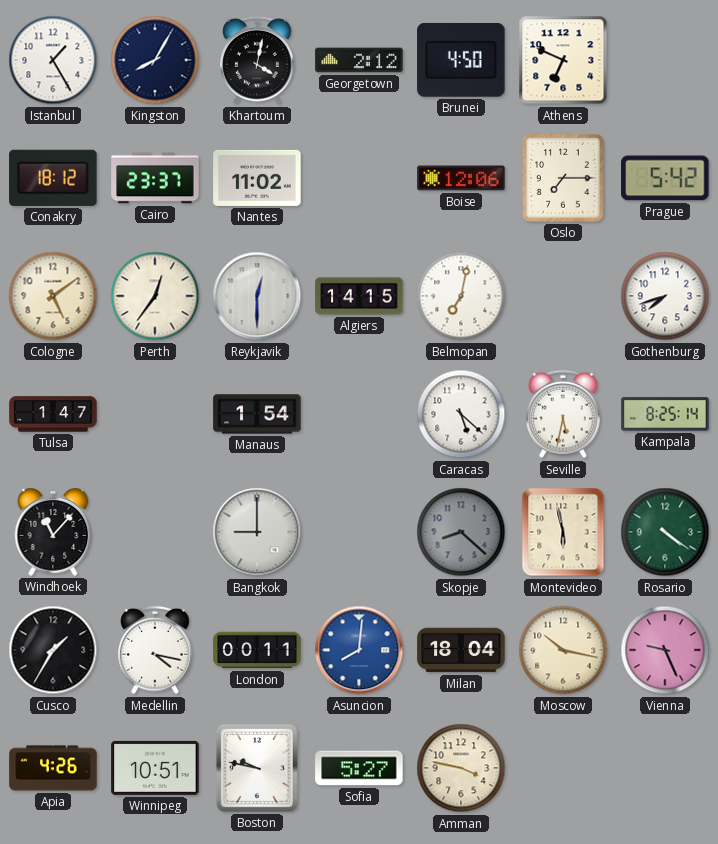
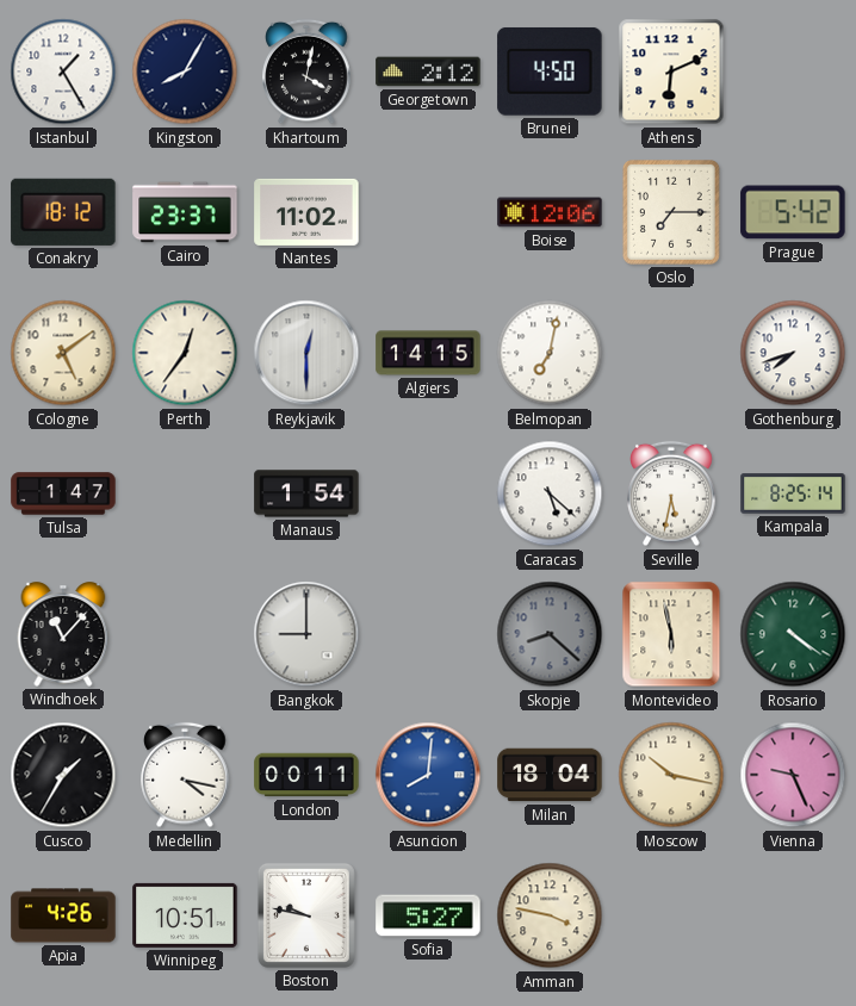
Athens: 6:49 -> 6:11
